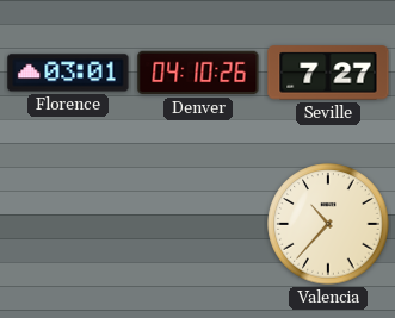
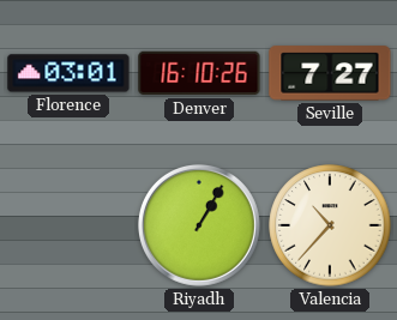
Denver: 04:10 -> 16:10
Riyadh: none -> 1:05
